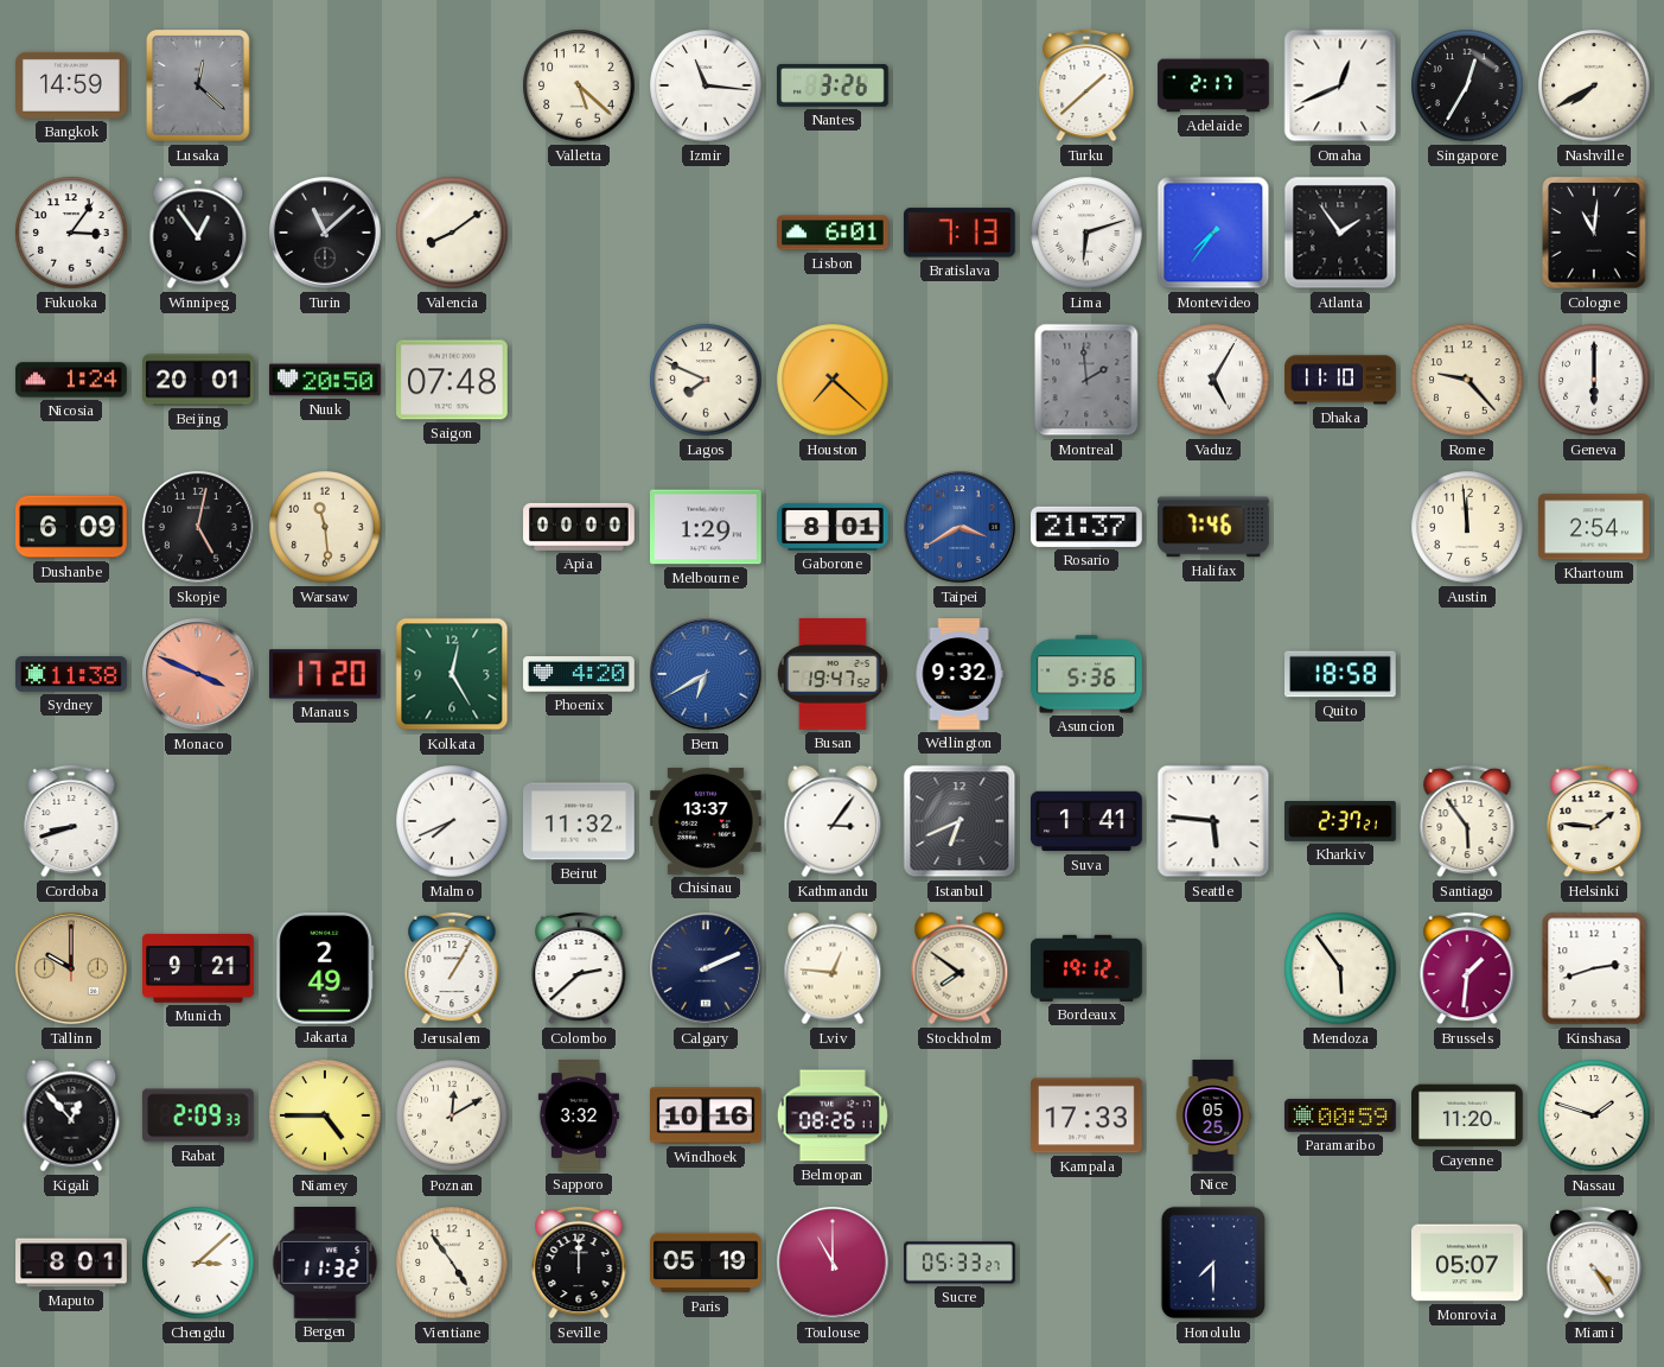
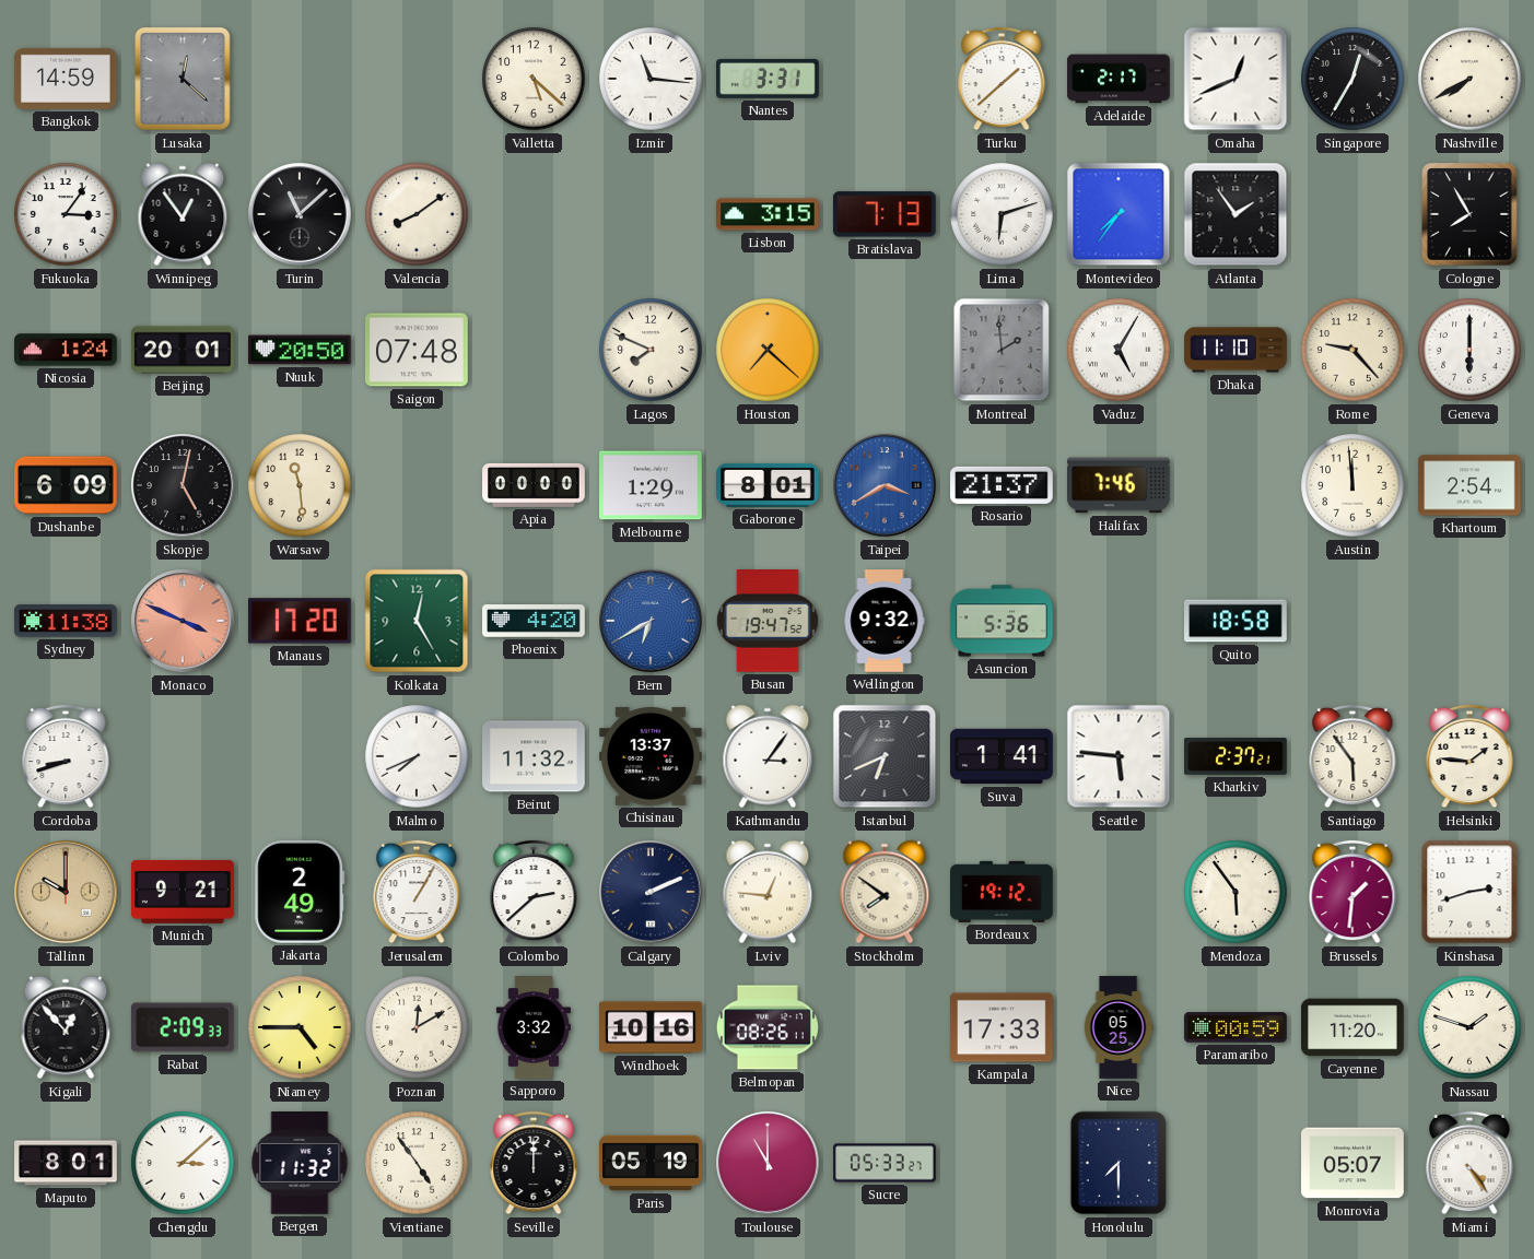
Nantes: 3:26 -> 3:31
Lisbon: 6:01 -> 3:15
Cologne: 11:01 -> 7:55
